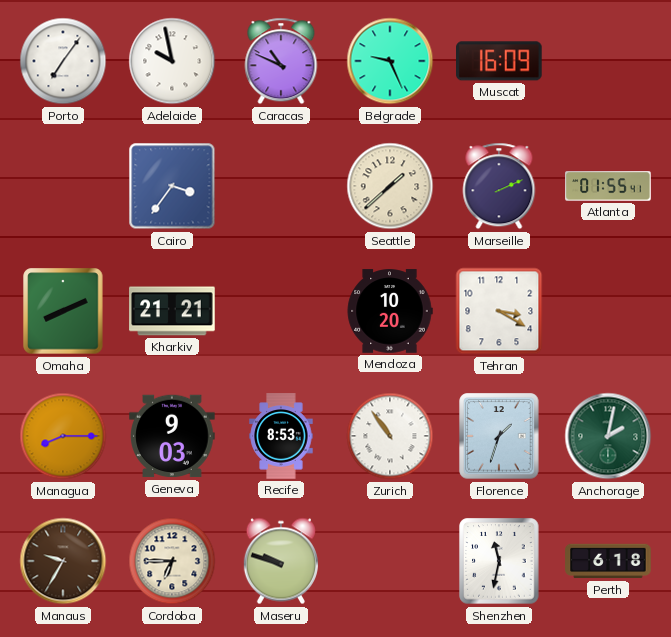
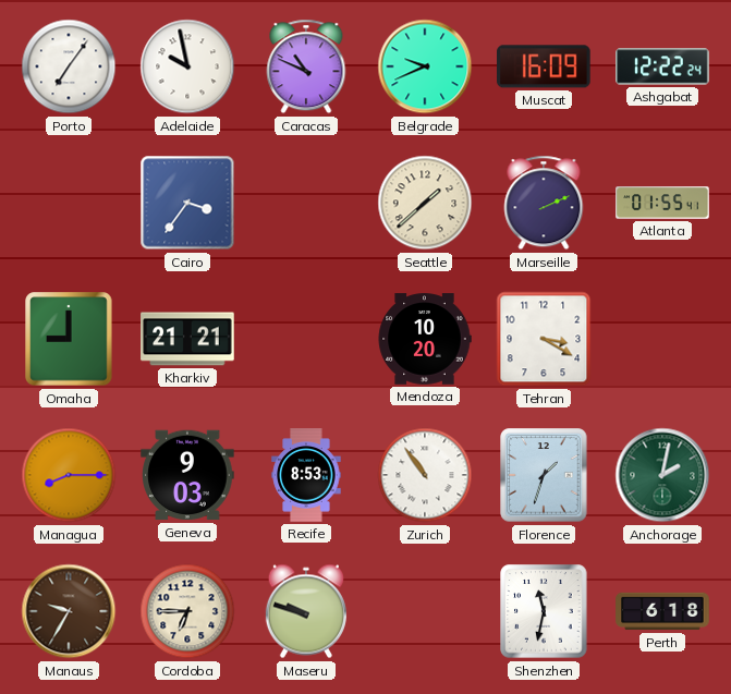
Belgrade: 9:26 -> 9:41
Ashgabat: none -> 12:22
Omaha: 8:11 -> 9:00
